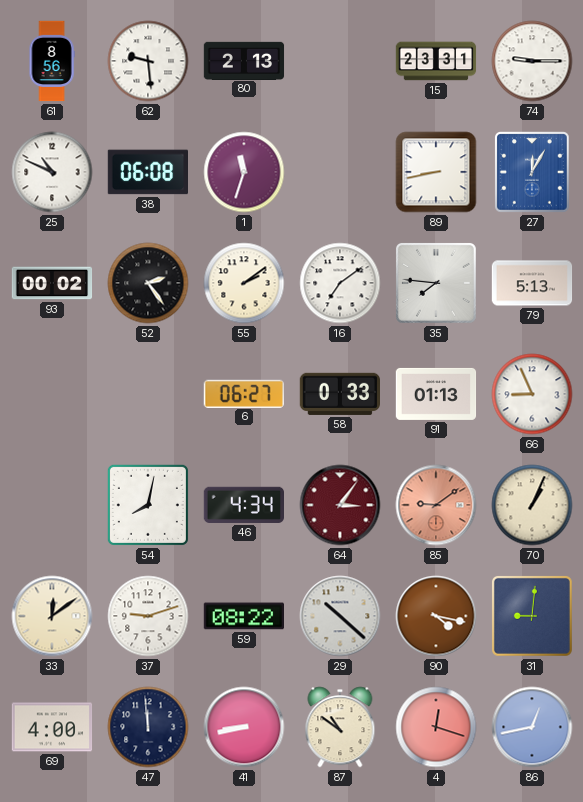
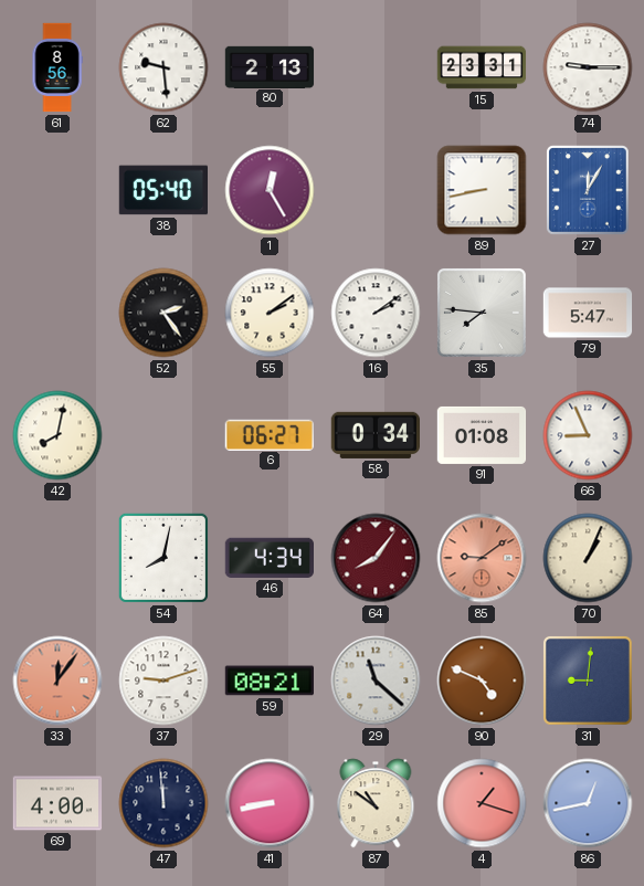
25: 10:49 -> none
38: 06:08 -> 05:40
1: 11:33 -> 12:25
93: 00:02 -> none
16: 7:09 -> 2:09
79: 5:13 -> 5:47
42: none -> 8:02
58: 0:33 -> 0:34
91: 01:13 -> 01:08
64: 3:06 -> 8:06
33: 12:09 -> 12:06
33 dial: cream -> salmon
59: 08:22 -> 08:21
29: 10:22 -> 11:22
90: 4:17 -> 4:49
4: 12:18 -> 1:18
